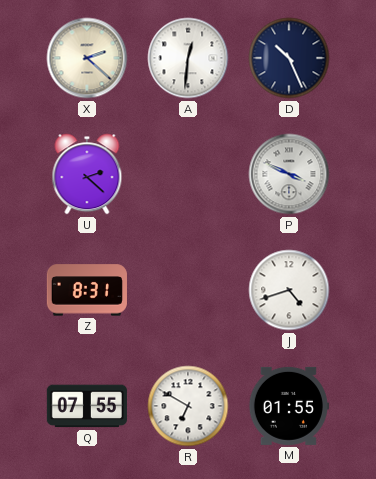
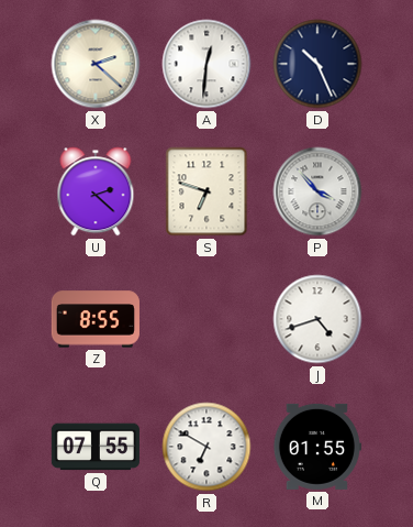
S: none -> 6:48
P: 3:49 -> 3:53
Z: 8:31 -> 8:55
